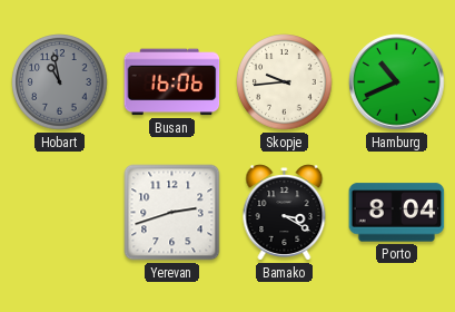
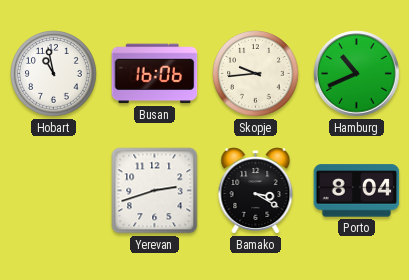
Hobart dial: grey -> white
